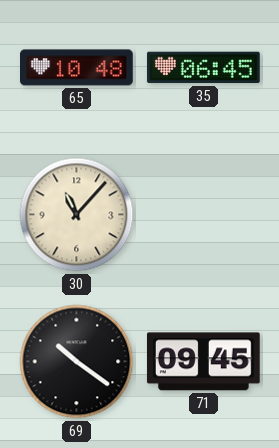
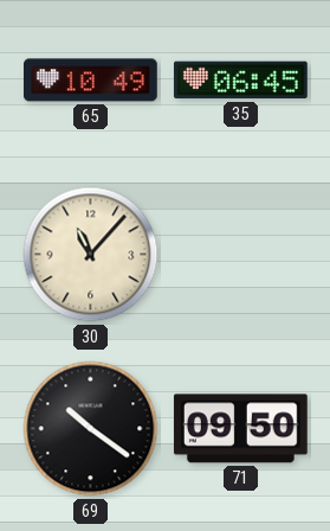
65: 10:48 -> 10:49
71: 09:45 -> 09:50
